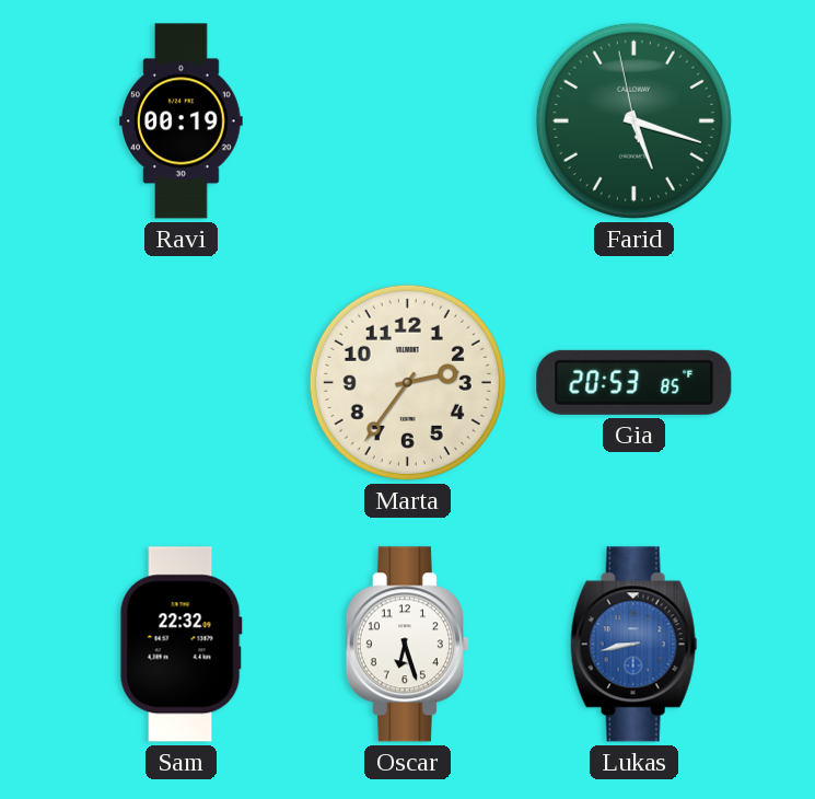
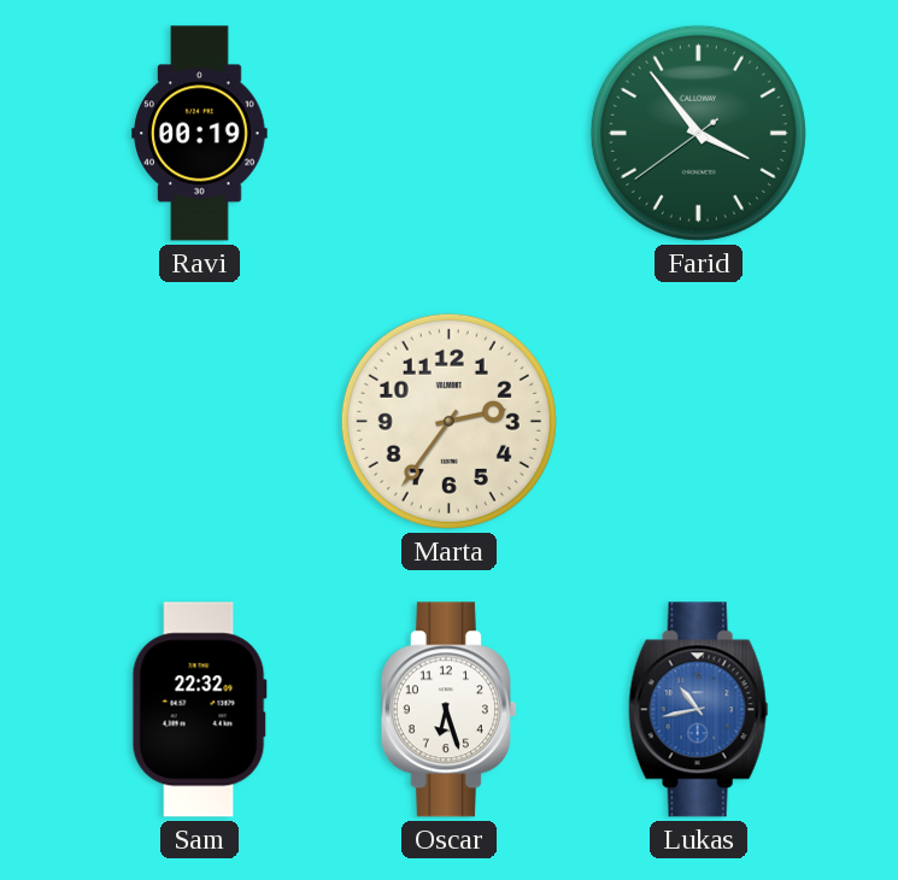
Farid: 5:17 -> 3:53
Gia: 20:53 -> none
Lukas: 8:43 -> 10:43
